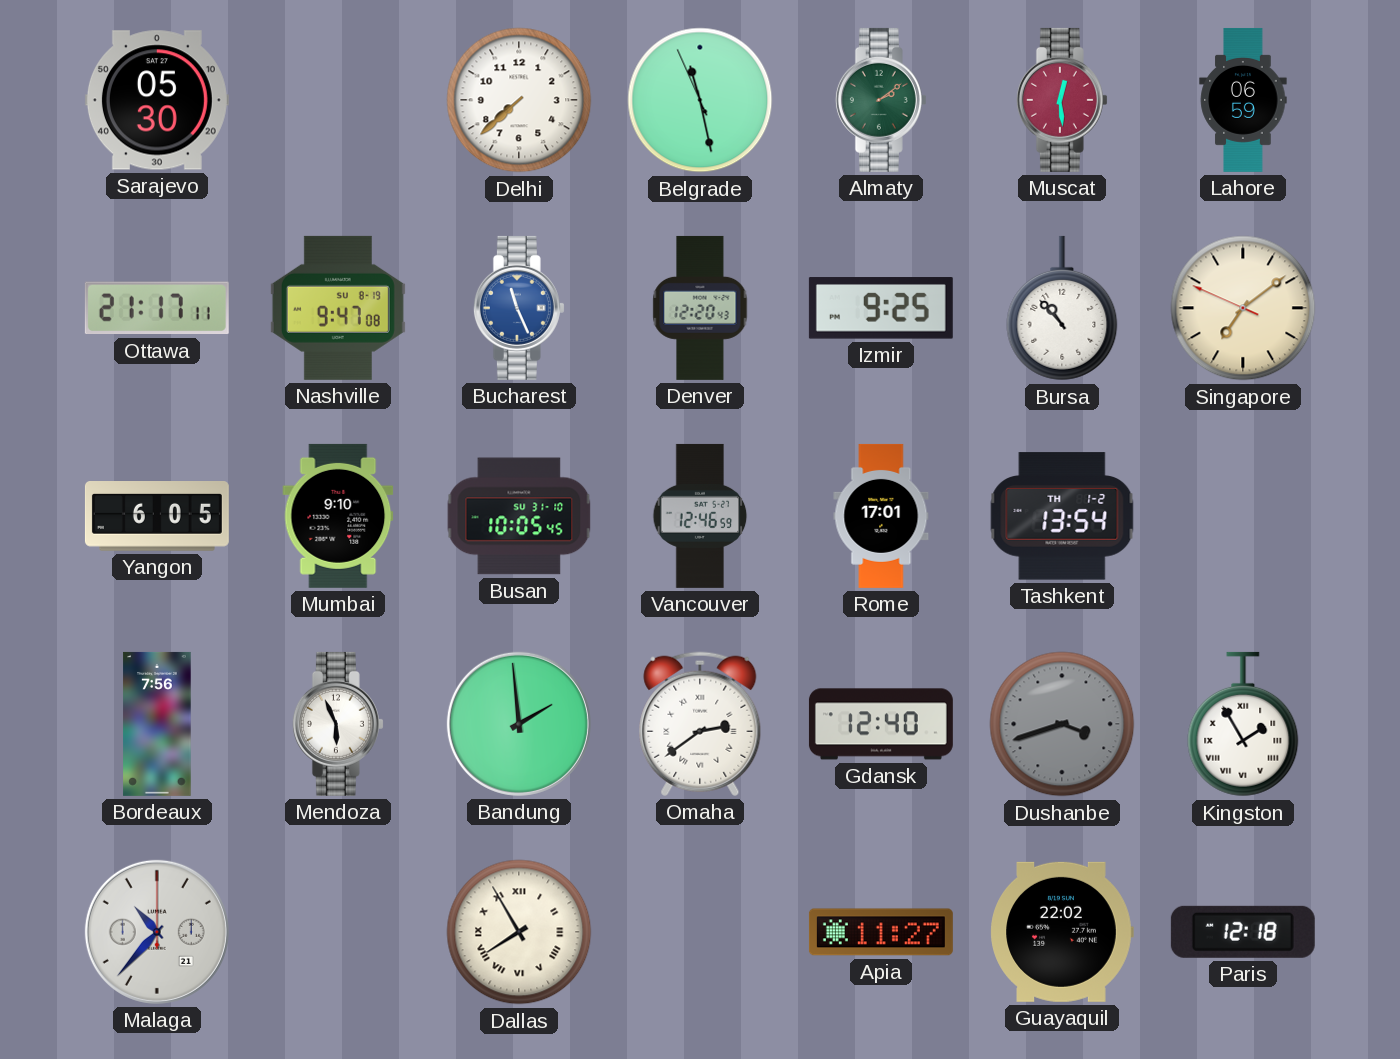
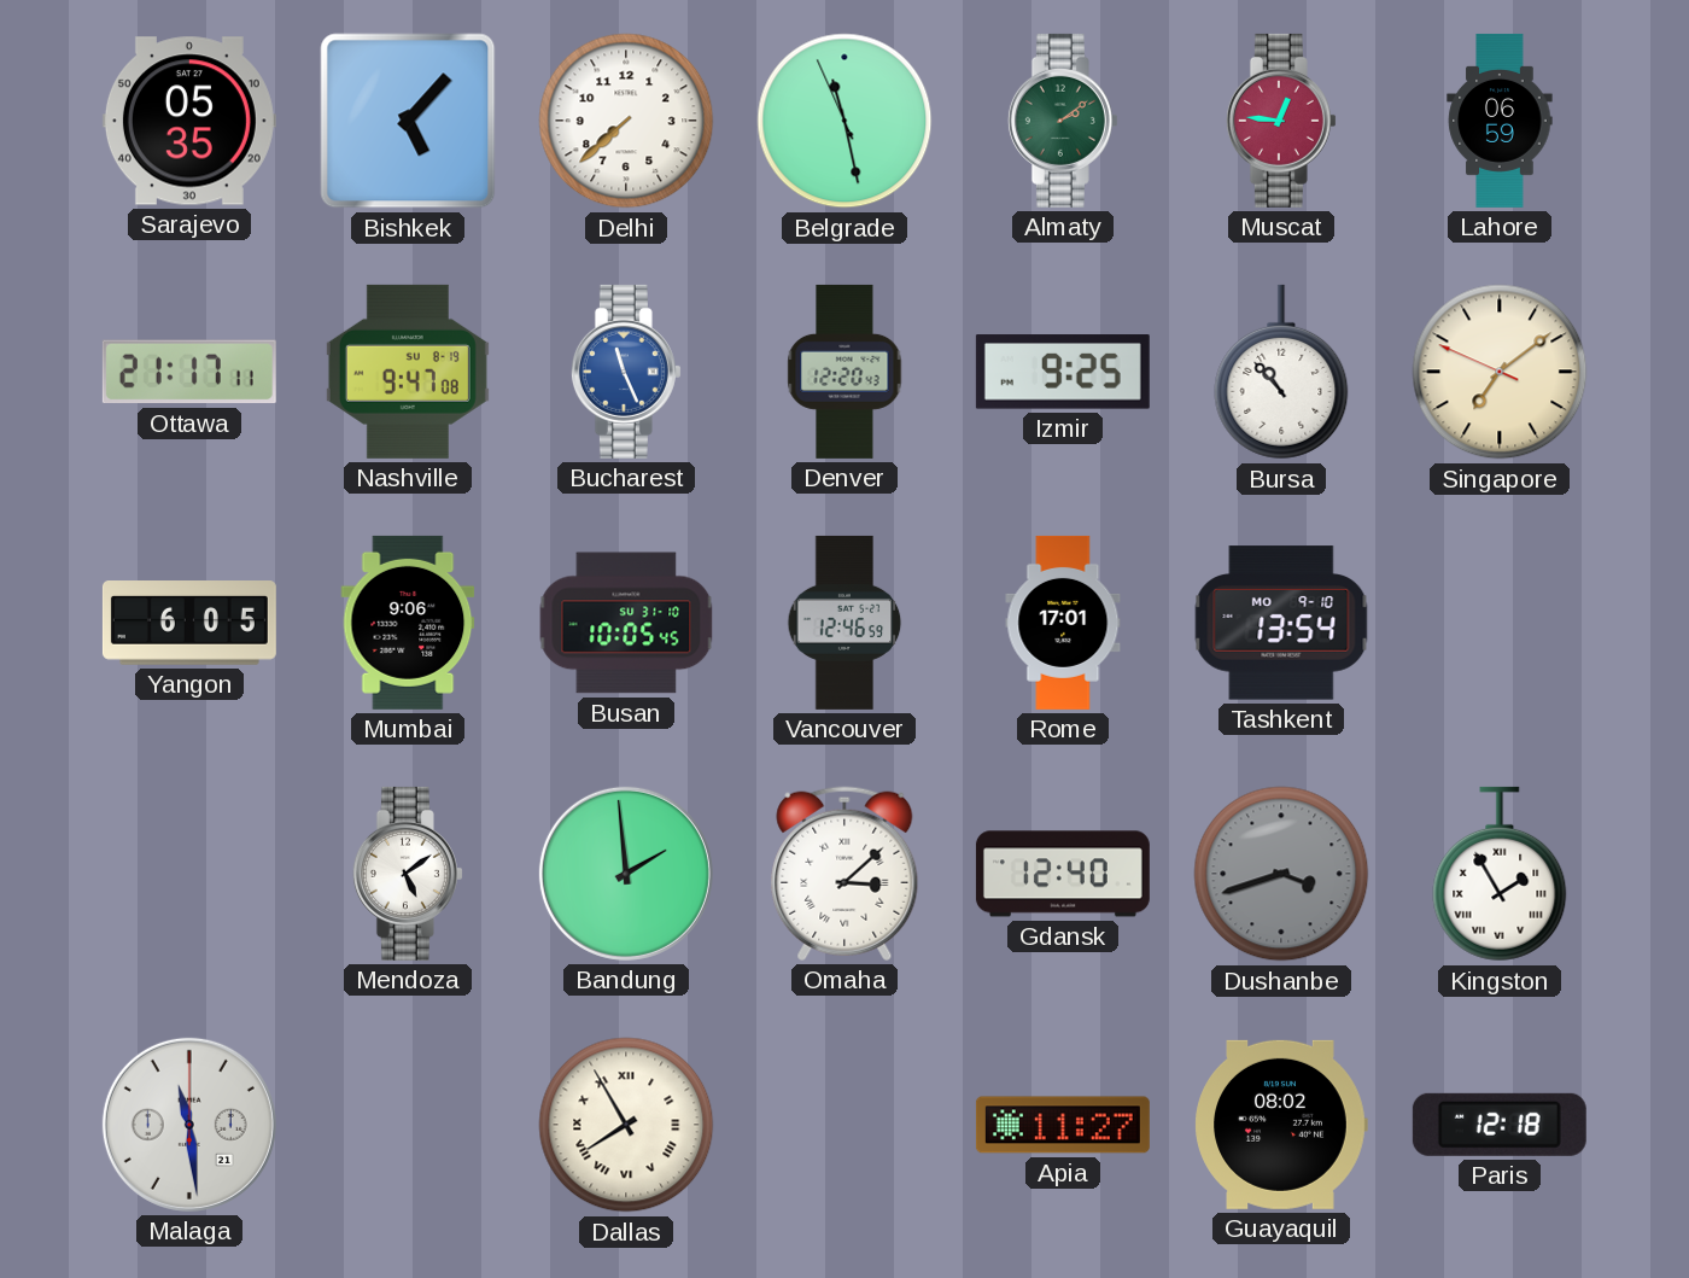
Sarajevo: 05:30 -> 05:35
Bishkek: none -> 5:07
Muscat: 12:29 -> 12:46
Mumbai: 9:10 -> 9:06
Tashkent date: TH 1-2 -> MO 9-10
Bordeaux: 7:56 -> none
Mendoza: 5:56 -> 5:09
Omaha: 2:39 -> 3:08
Malaga: 10:37 -> 11:29
Guayaquil: 22:02 -> 08:02
